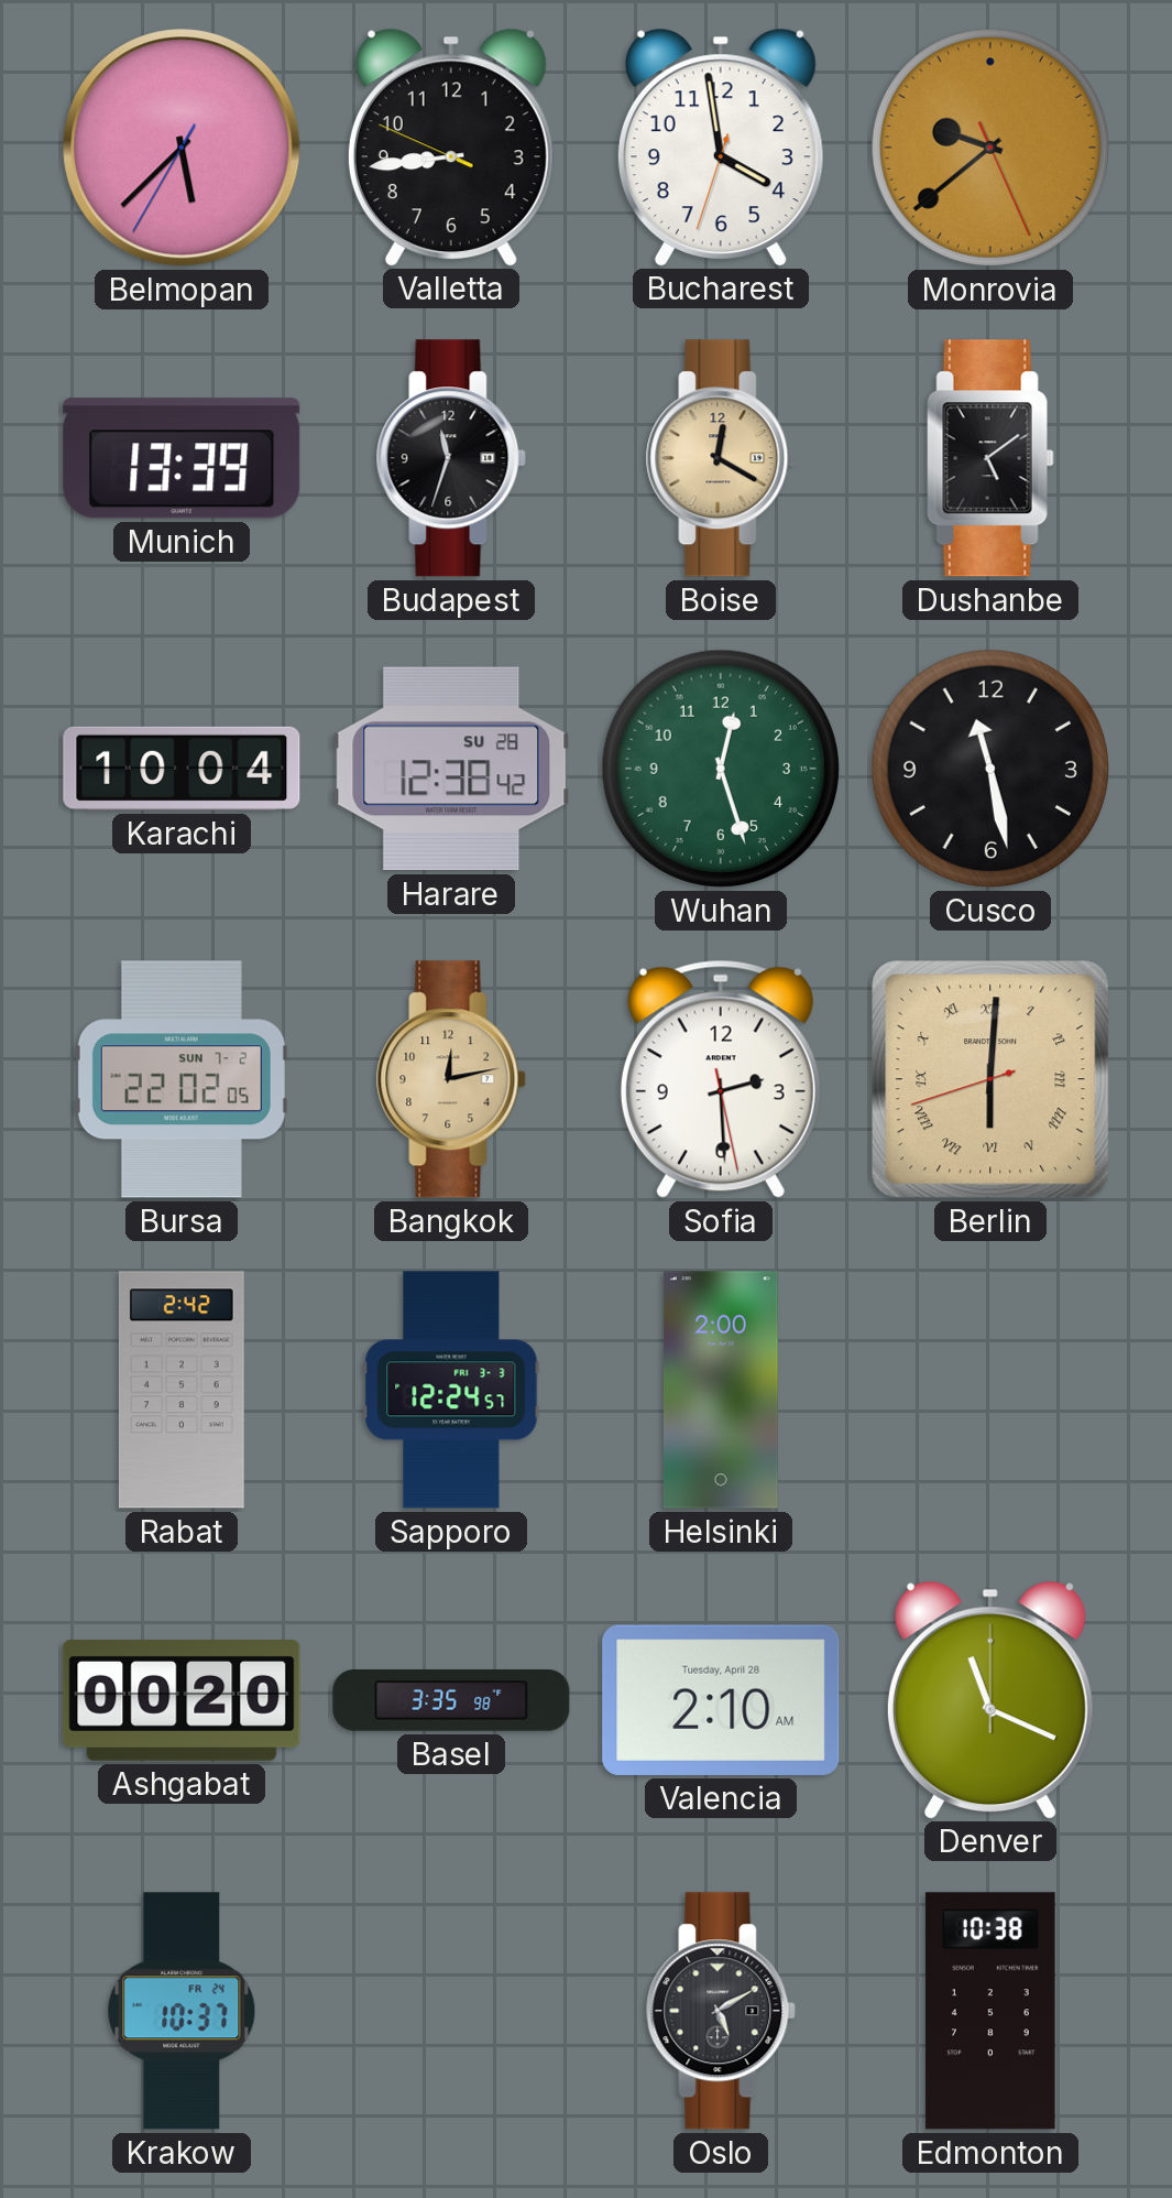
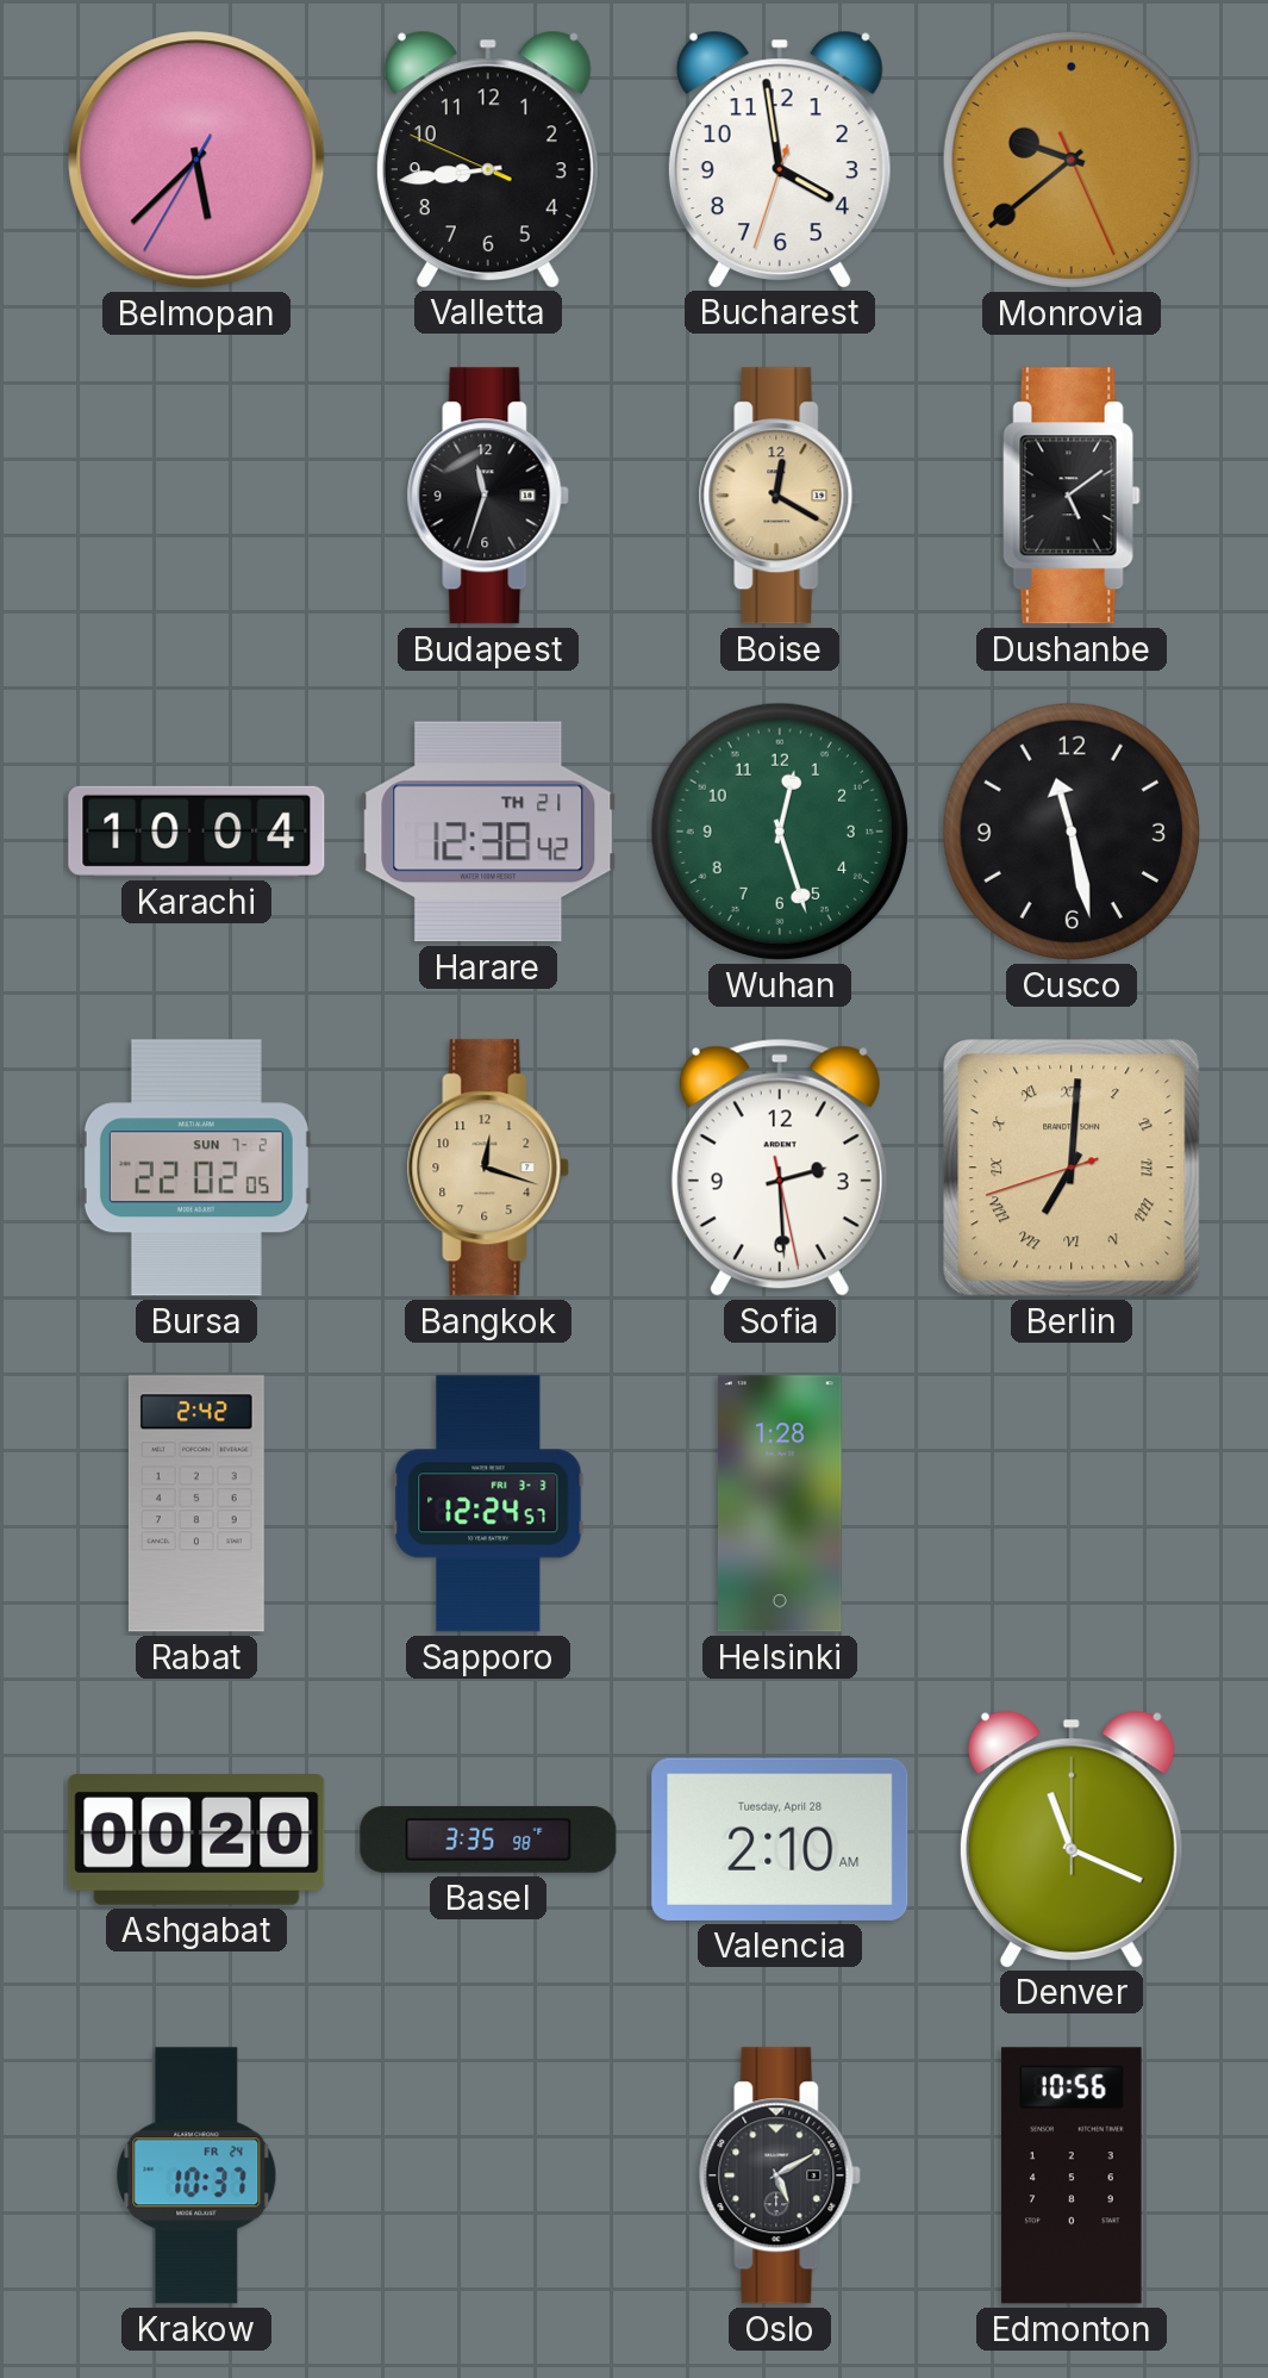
Munich: 13:39 -> none
Harare date: SU 28 -> TH 21
Bangkok: 12:13 -> 12:18
Berlin: 6:00 -> 7:00
Helsinki: 2:00 -> 1:28
Edmonton: 10:38 -> 10:56
